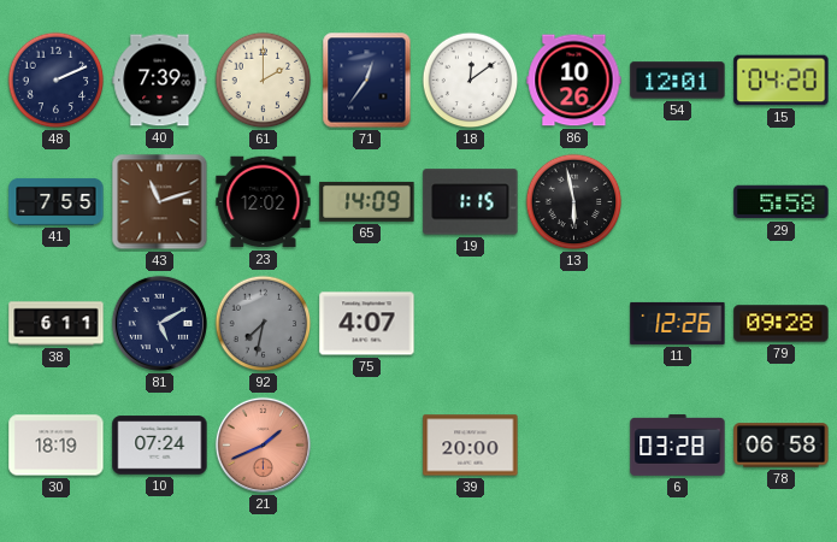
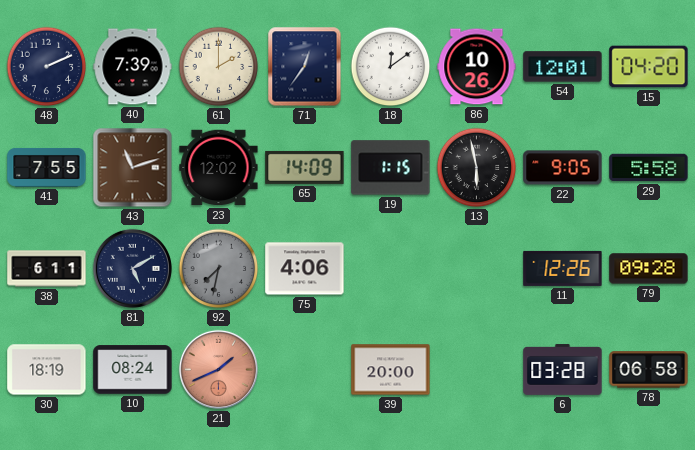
22: none -> 9:05
75: 4:07 -> 4:06
10: 07:24 -> 08:24
